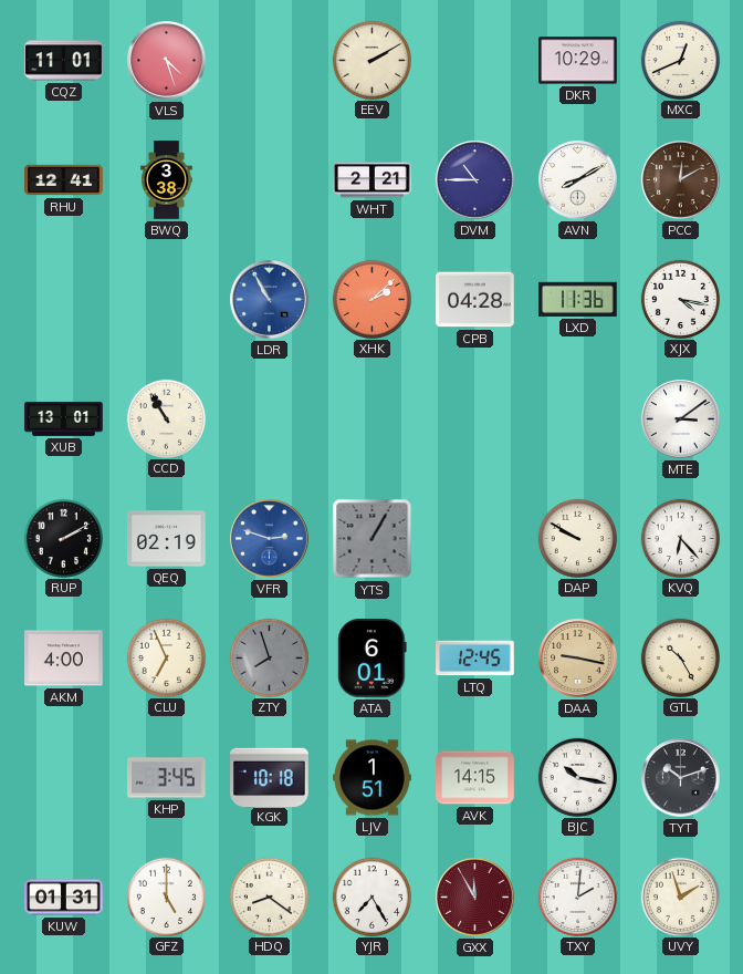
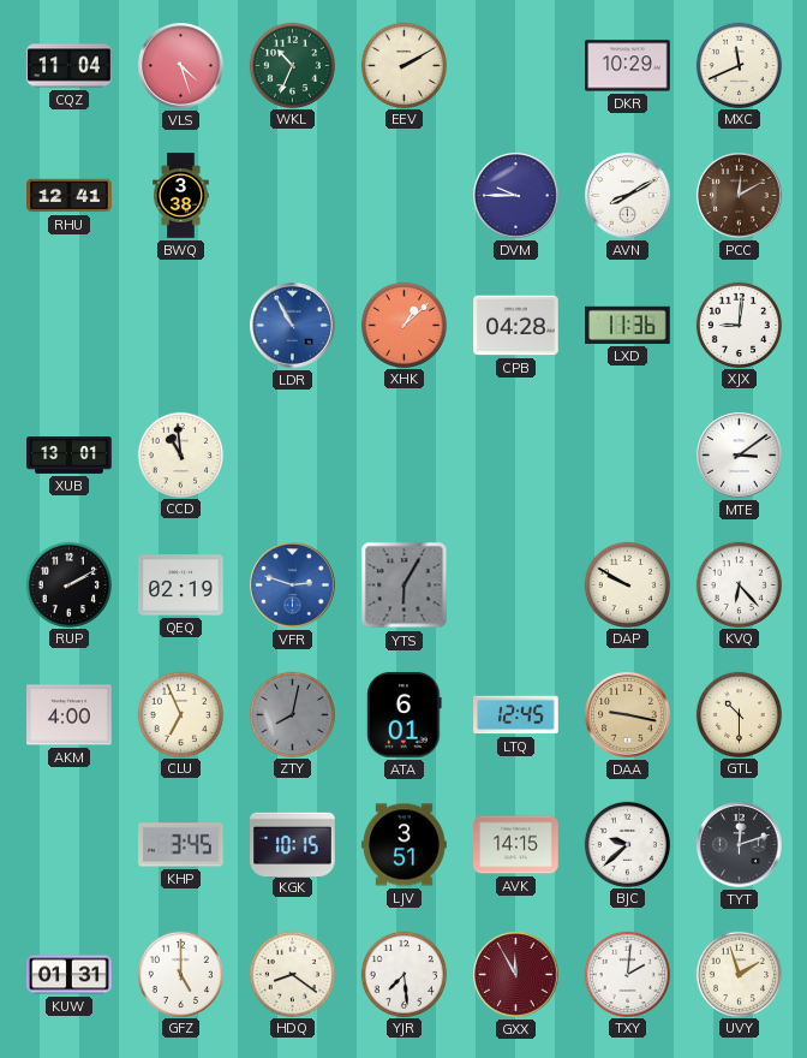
CQZ: 11:01 -> 11:04
WKL: none -> 10:34
MXC: 12:41 -> 11:41
WHT: 2:21 -> none
DVM: 10:45 -> 9:45
XHK: 2:08 -> 1:08
XJX: 4:17 -> 9:01
CCD: 10:55 -> 10:59
YTS: 1:05 -> 6:05
ZTY: 7:57 -> 8:02
GTL: 10:25 -> 10:30
KGK: 10:18 -> 10:15
LJV: 1:51 -> 3:51
BJC: 10:17 -> 9:38
TYT: 10:12 -> 12:12
YJR: 7:25 -> 7:29
